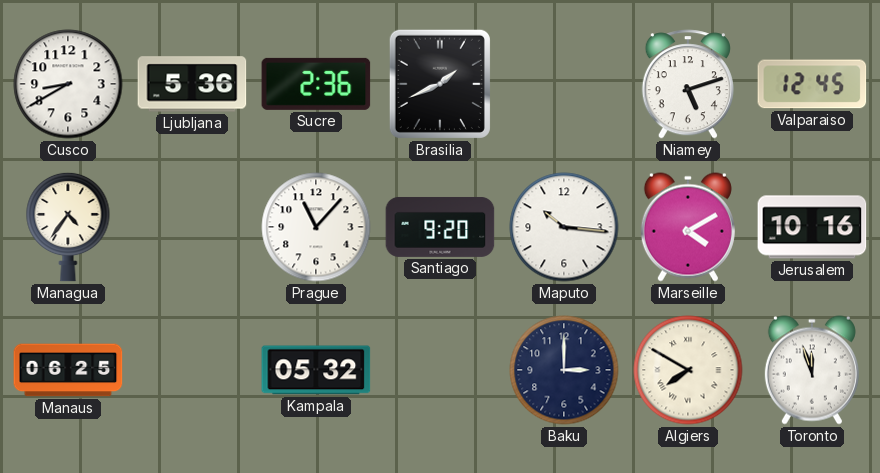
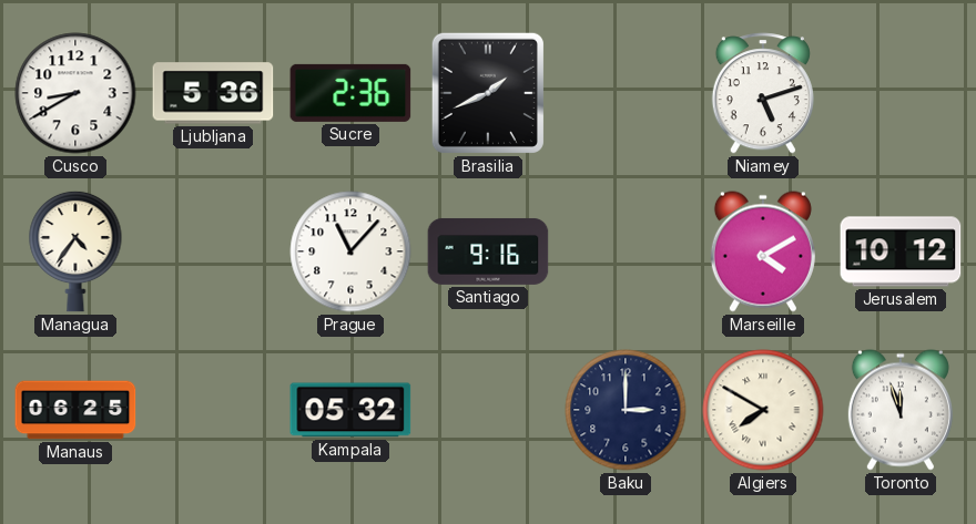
Valparaiso: 12:45 -> none
Santiago: 9:20 -> 9:16
Maputo: 10:16 -> none
Jerusalem: 10:16 -> 10:12
